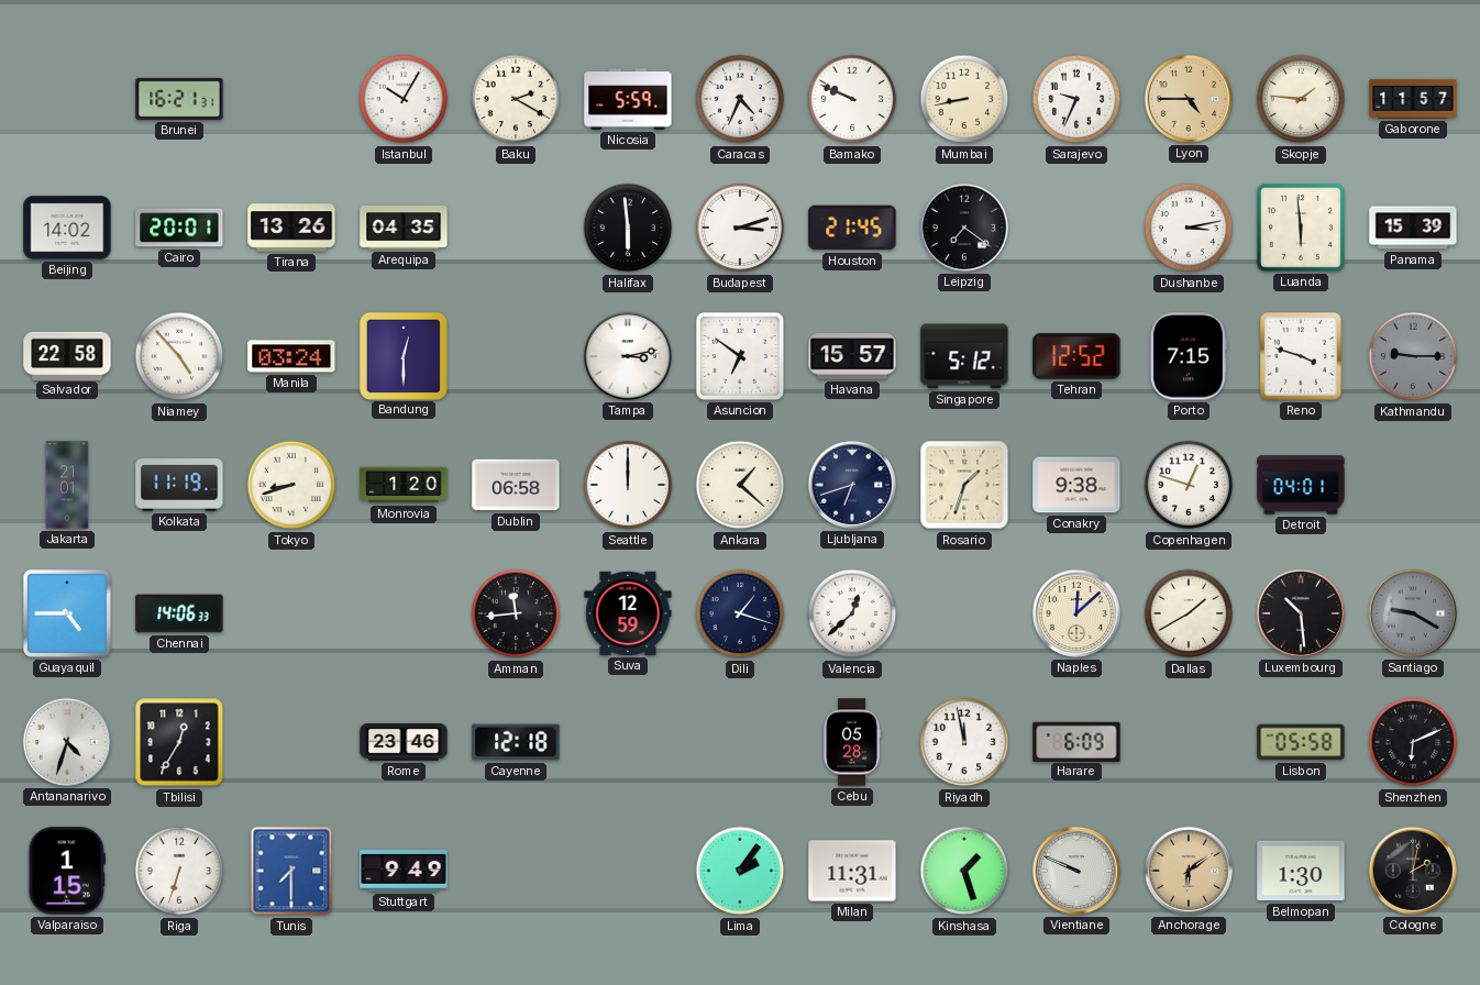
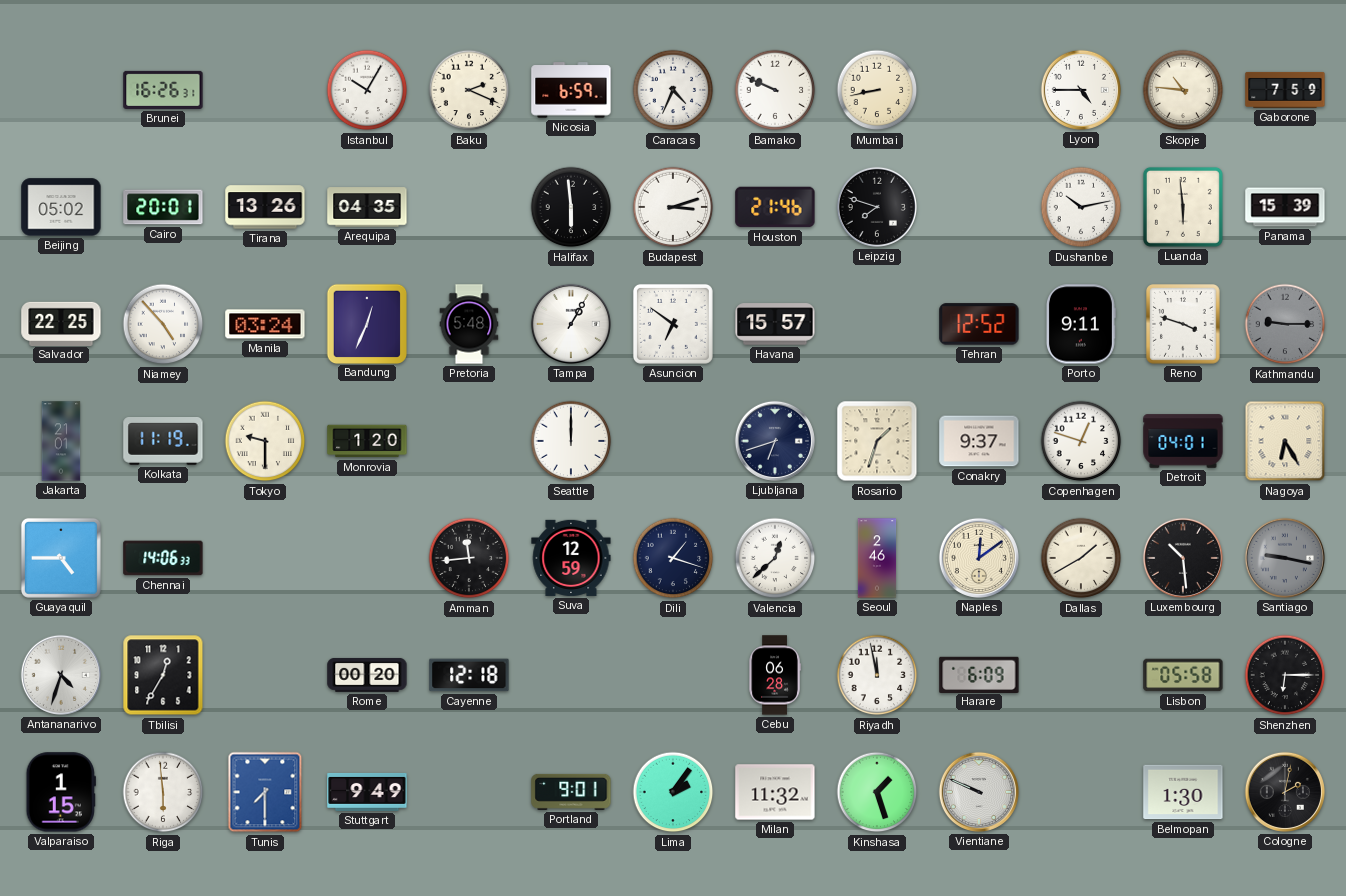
Brunei: 16:21 -> 16:26
Baku: 2:20 -> 2:19
Nicosia: 5:59 -> 6:59
Sarajevo: 9:34 -> none
Lyon dial: champagne -> white
Skopje: 1:46 -> 10:46
Gaborone: 11:57 -> 7:59
Beijing: 14:02 -> 05:02
Houston: 21:45 -> 21:46
Leipzig: 7:21 -> 7:48
Dushanbe: 3:13 -> 10:13
Salvador: 22:58 -> 22:25
Bandung: 12:30 -> 12:34
Pretoria: none -> 5:48
Tampa: 3:13 -> 1:05
Singapore: 5:12 -> none
Porto: 7:15 -> 9:11
Tokyo: 8:42 -> 9:30
Dublin: 06:58 -> none
Ankara: 1:22 -> none
Conakry: 9:38 -> 9:37
Nagoya: none -> 6:25
Seoul: none -> 2:46
Naples: 12:08 -> 12:09
Santiago: 9:20 -> 9:17
Rome: 23:46 -> 00:20
Cebu: 05:28 -> 06:28
Shenzhen: 6:11 -> 6:15
Riga: 6:33 -> 5:59
Portland: none -> 9:01
Milan: 11:31 -> 11:32
Anchorage: 6:09 -> none
